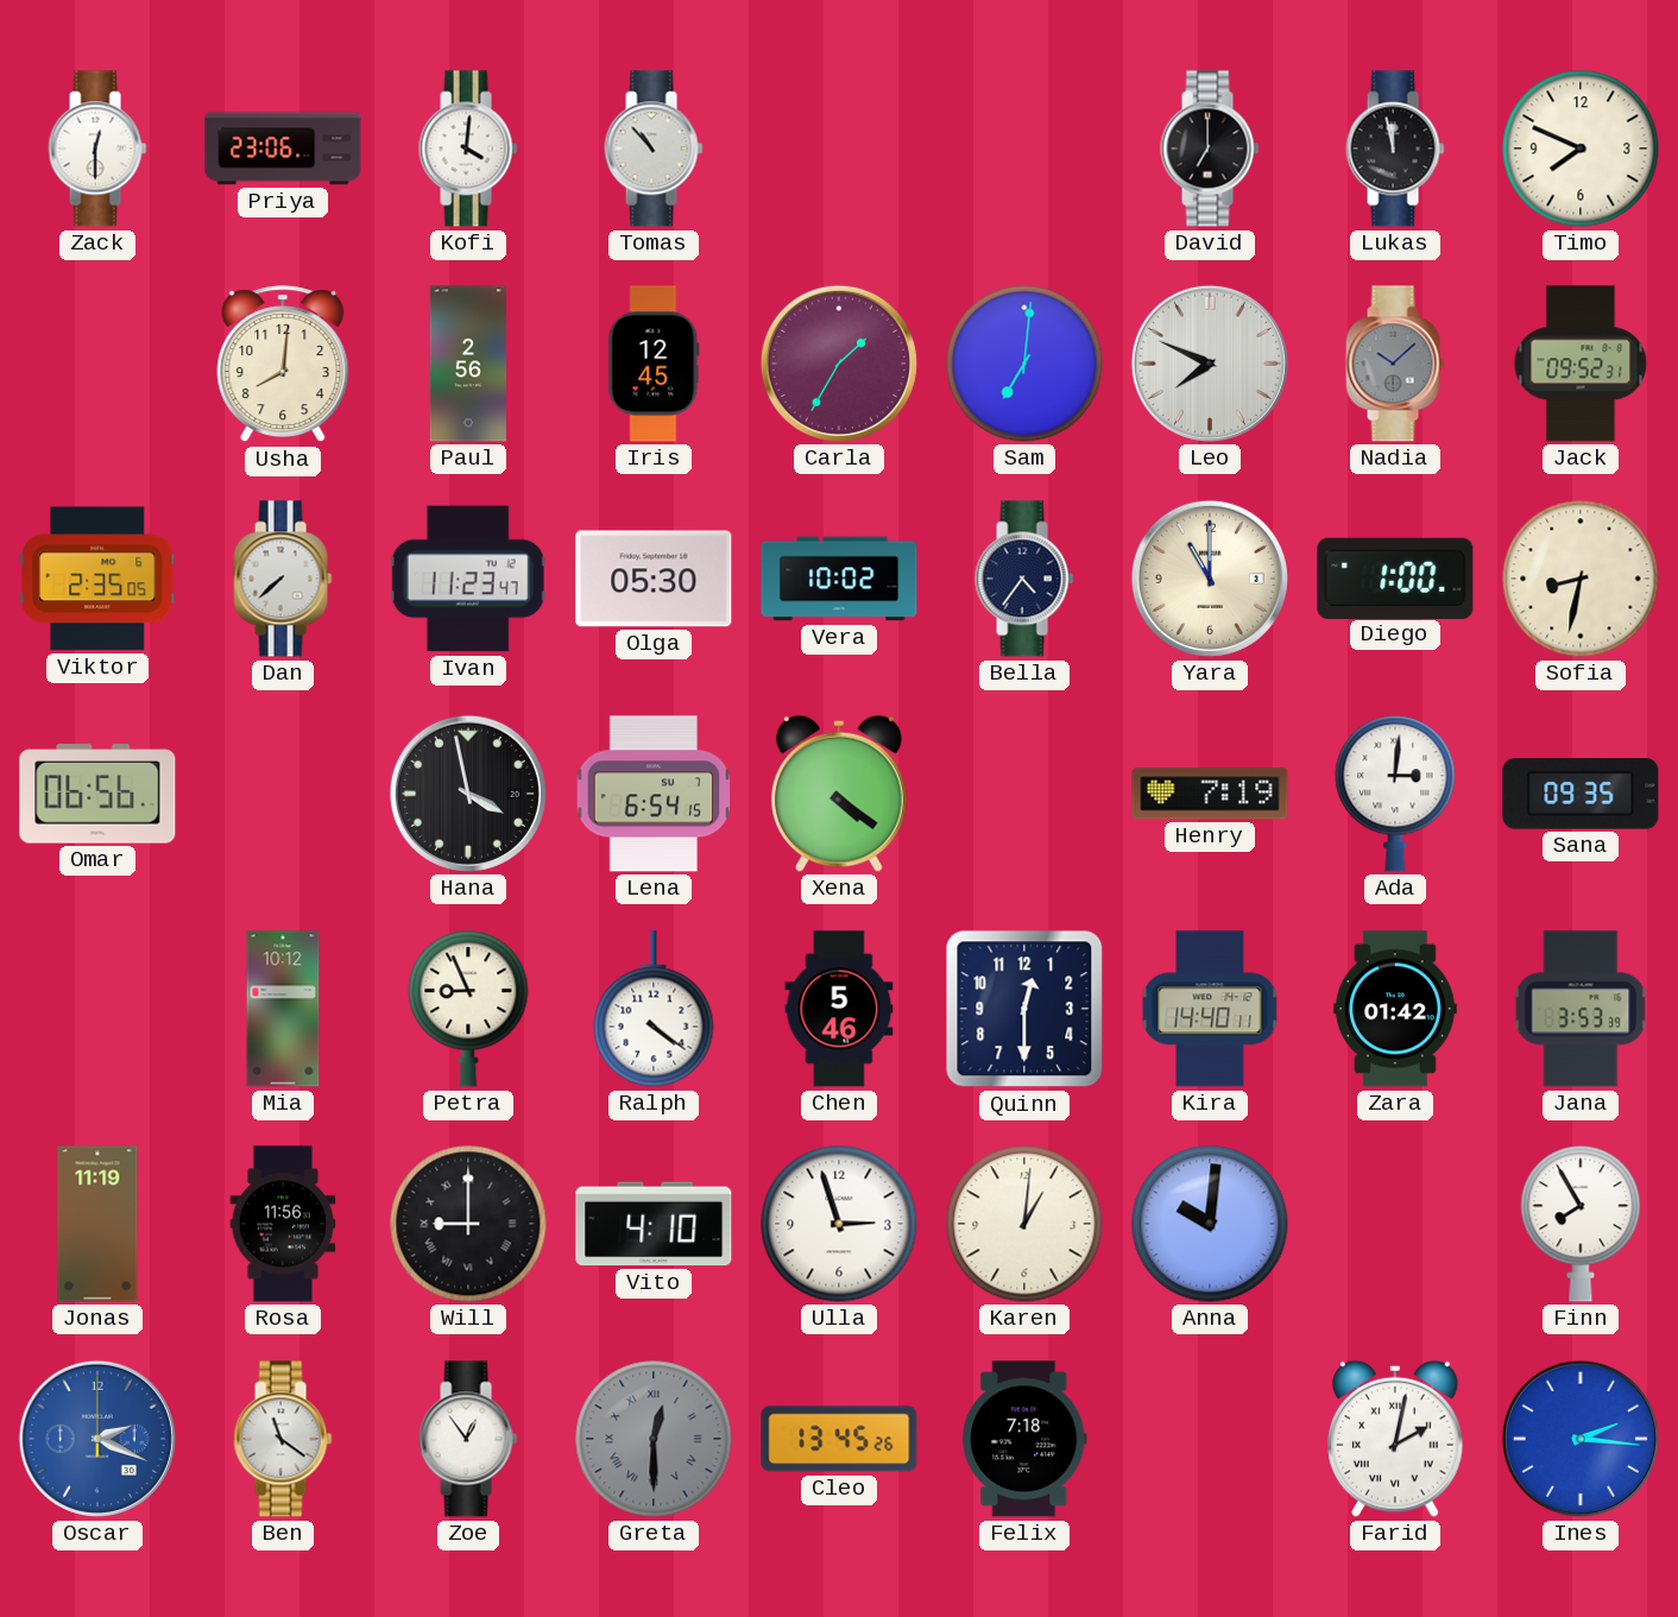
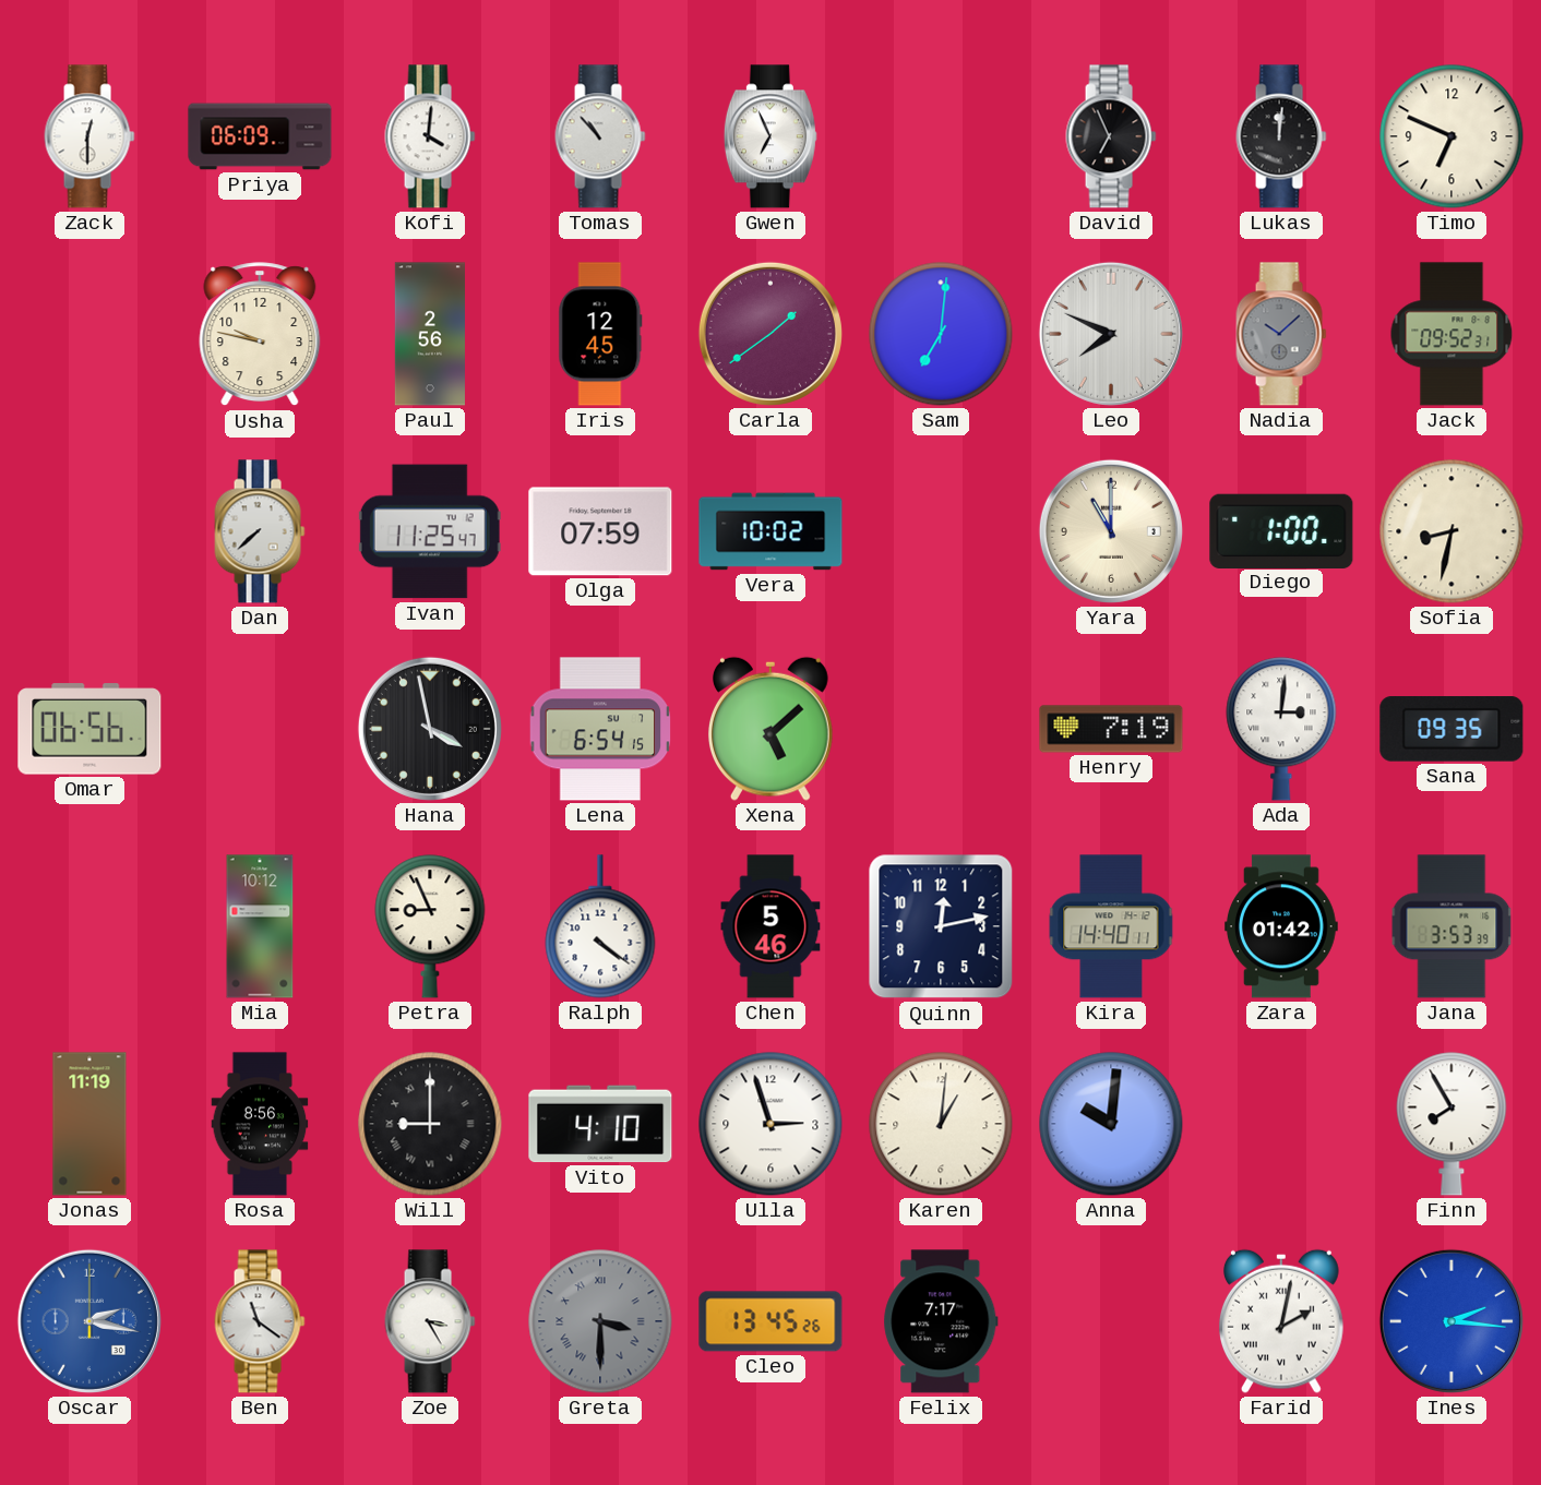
Priya: 23:06 -> 06:09
Gwen: none -> 6:56
David: 7:00 -> 6:56
Lukas: 11:58 -> 12:01
Timo: 7:49 -> 6:49
Usha: 8:01 -> 9:47
Carla: 1:35 -> 1:39
Viktor: 2:35 -> none
Ivan: 11:23 -> 11:25
Olga: 05:30 -> 07:59
Bella: 4:36 -> none
Xena: 4:21 -> 5:08
Quinn: 12:30 -> 12:13
Rosa: 11:56 -> 8:56
Oscar: 2:19 -> 2:17
Zoe: 12:54 -> 3:25
Greta: 12:30 -> 3:30
Felix: 7:18 -> 7:17
